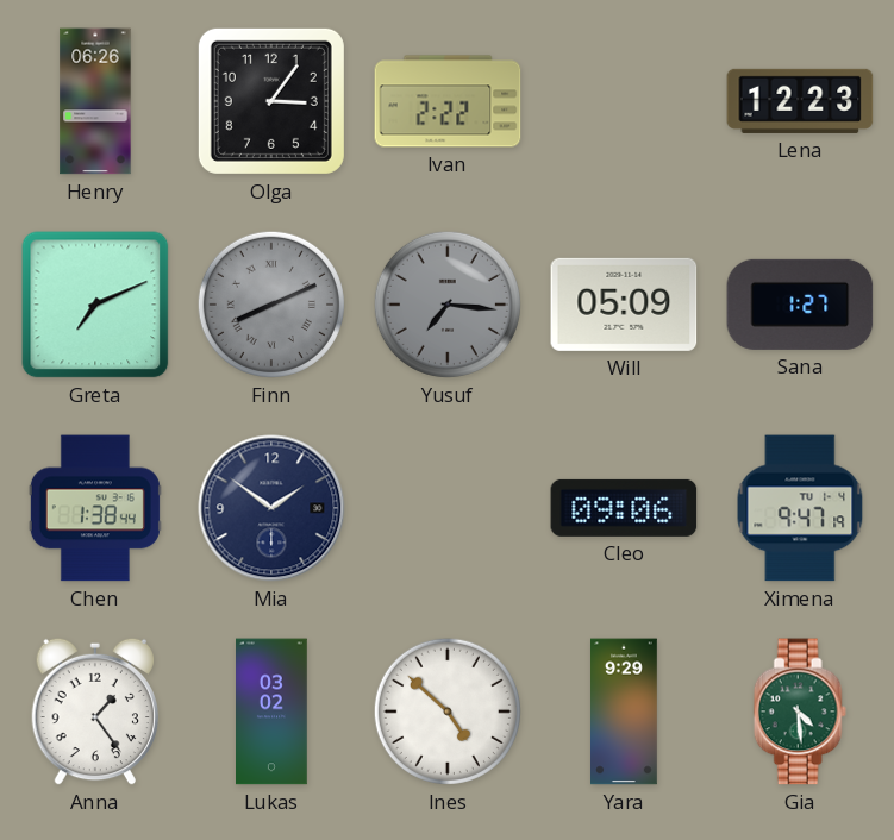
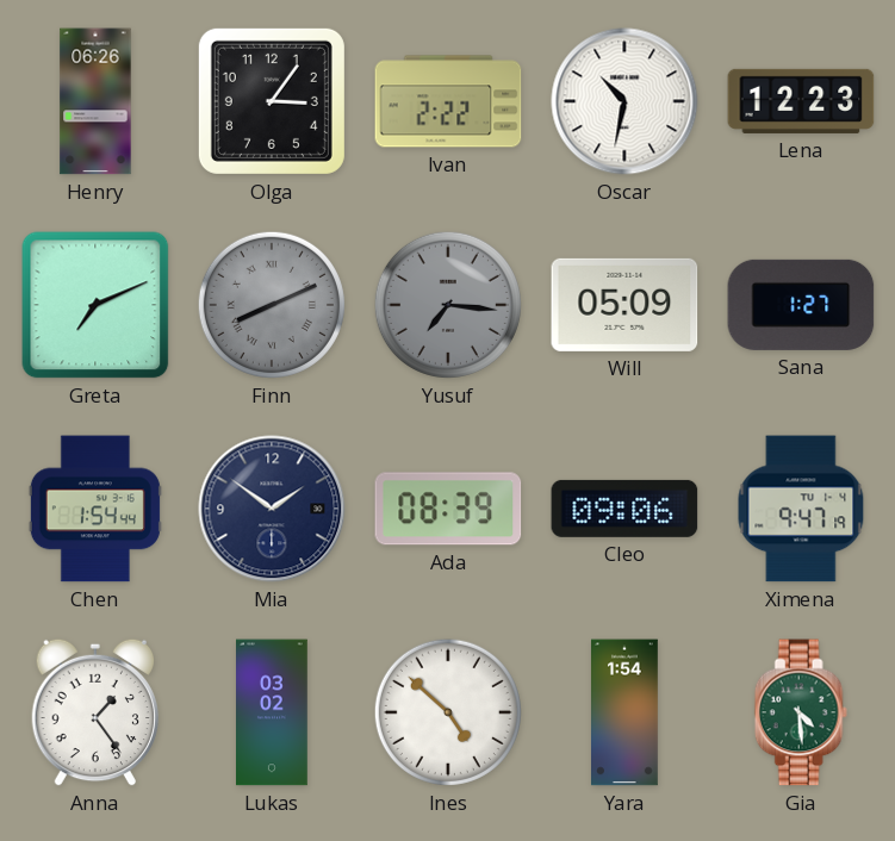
Oscar: none -> 10:32
Chen: 1:38 -> 1:54
Ada: none -> 08:39
Yara: 9:29 -> 1:54
